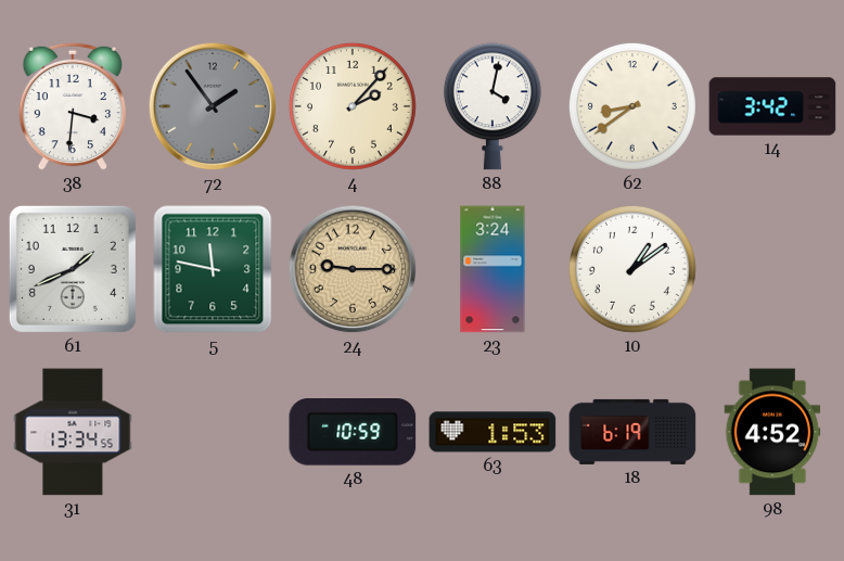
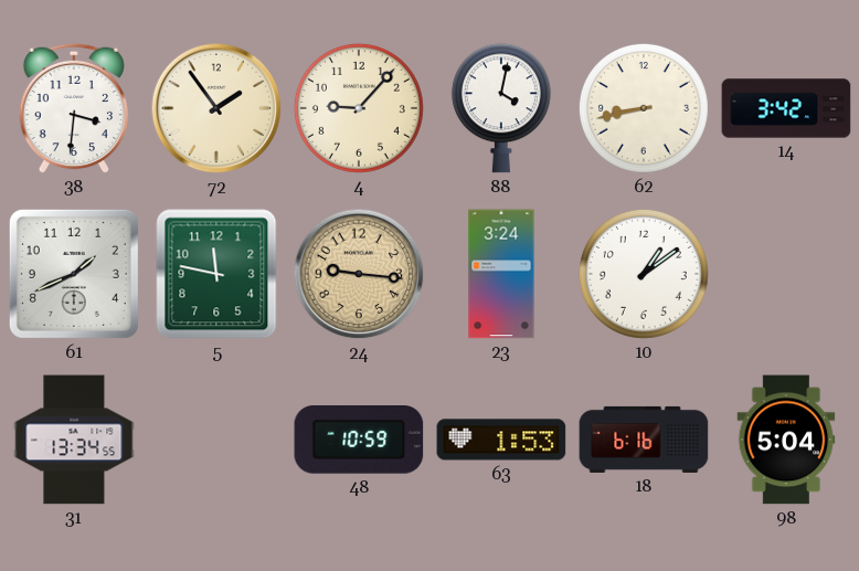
72 dial: grey -> cream
4: 2:07 -> 9:07
62: 8:39 -> 8:43
24: 9:15 -> 9:16
18: 6:19 -> 6:16
98: 4:52 -> 5:04
